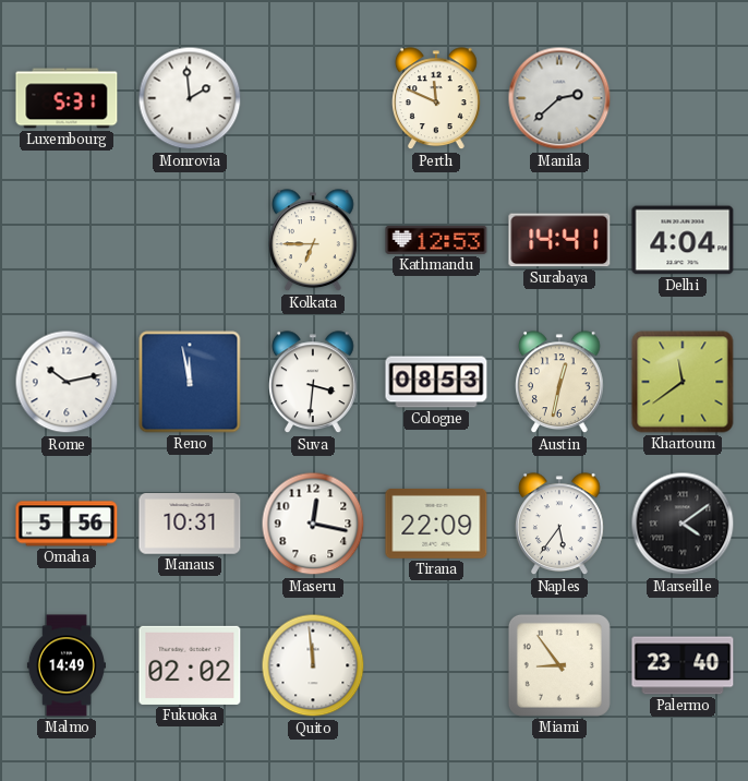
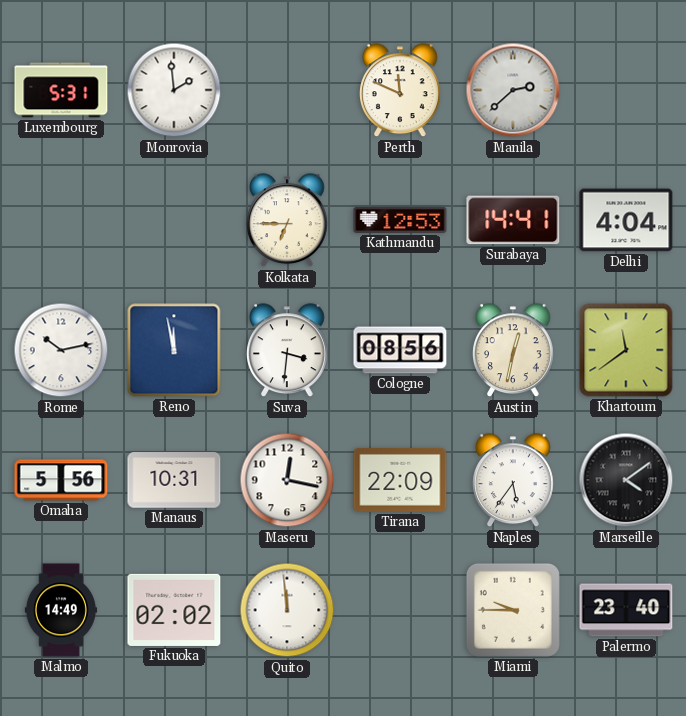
Cologne: 08:53 -> 08:56
Miami: 8:54 -> 9:45
